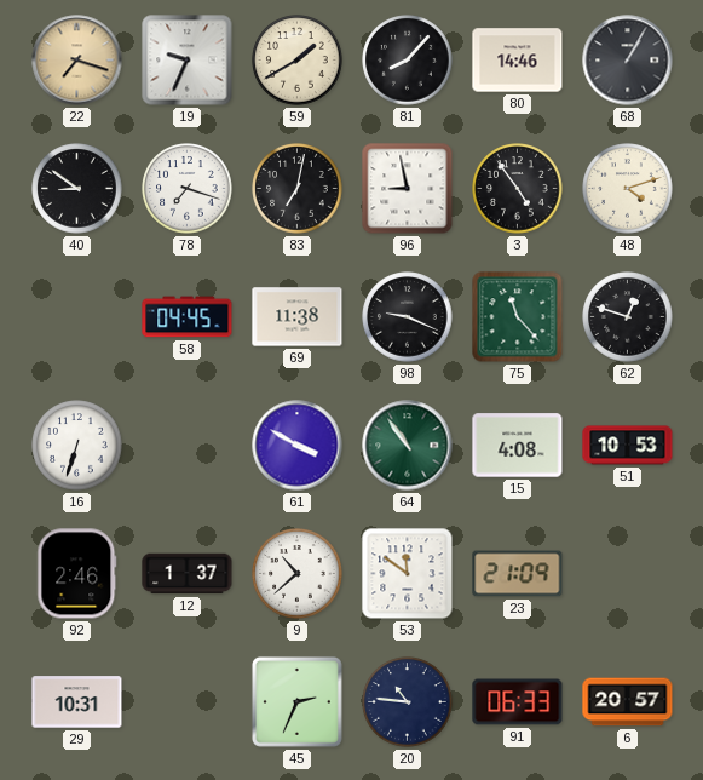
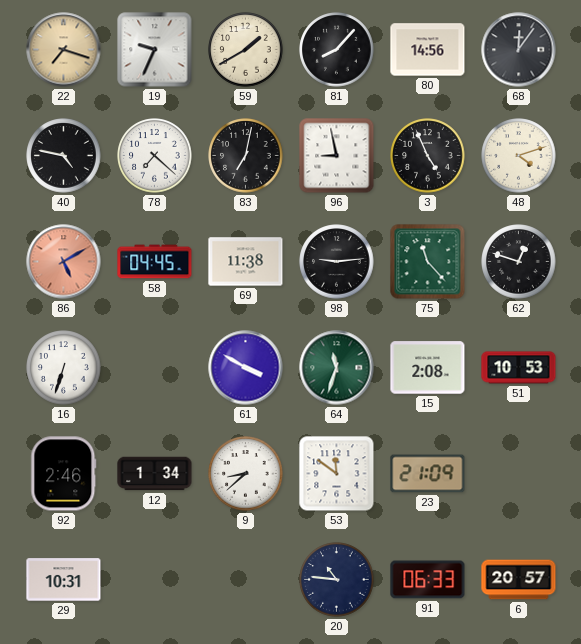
80: 14:46 -> 14:56
68: 1:05 -> 12:06
40: 8:51 -> 4:47
78: 7:18 -> 7:22
3: 4:54 -> 4:56
86: none -> 5:10
98: 9:19 -> 9:14
64: 10:54 -> 11:33
15: 4:08 -> 2:08
12: 1:37 -> 1:34
9: 10:38 -> 8:38
45: 2:34 -> none
